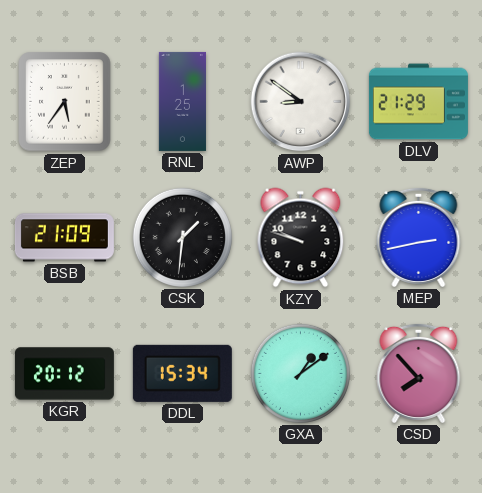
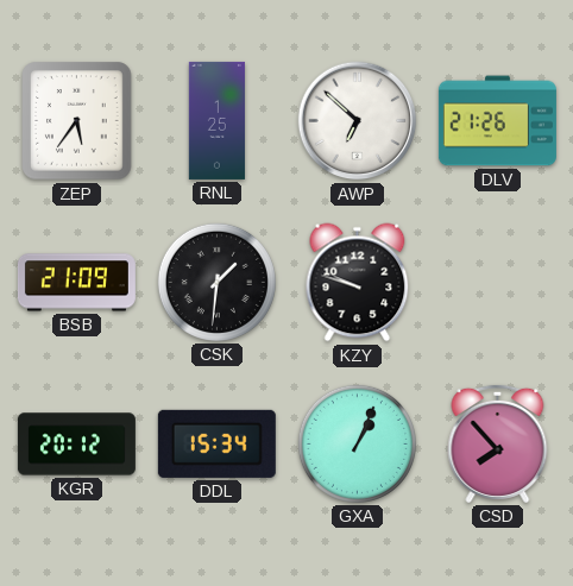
AWP: 8:51 -> 6:52
DLV: 21:29 -> 21:26
MEP: 2:43 -> none
GXA: 1:09 -> 1:04
